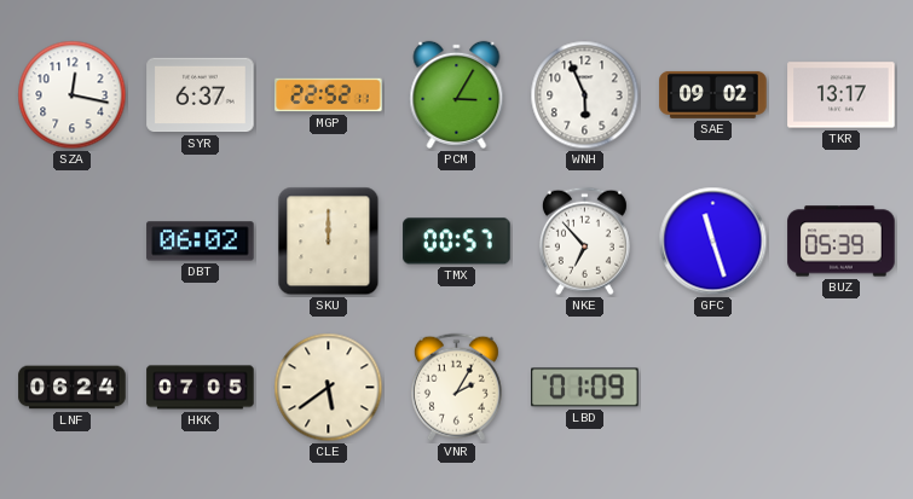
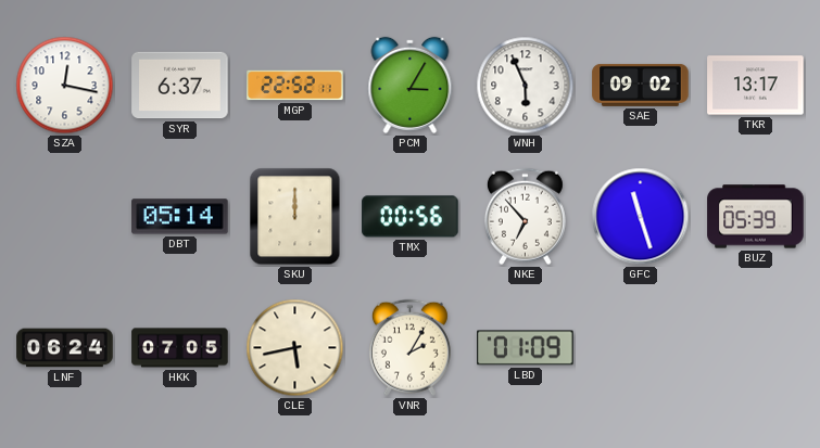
DBT: 06:02 -> 05:14
TMX: 00:57 -> 00:56
CLE: 5:39 -> 5:43
